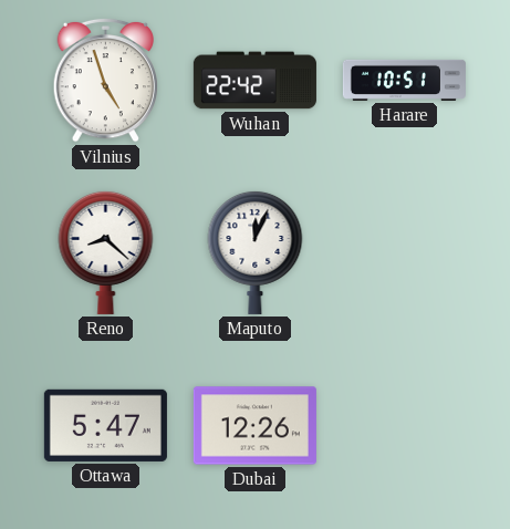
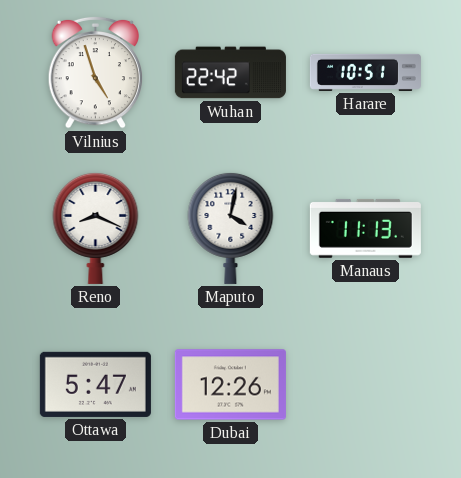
Reno: 8:22 -> 8:19
Maputo: 12:04 -> 4:02
Manaus: none -> 11:13
